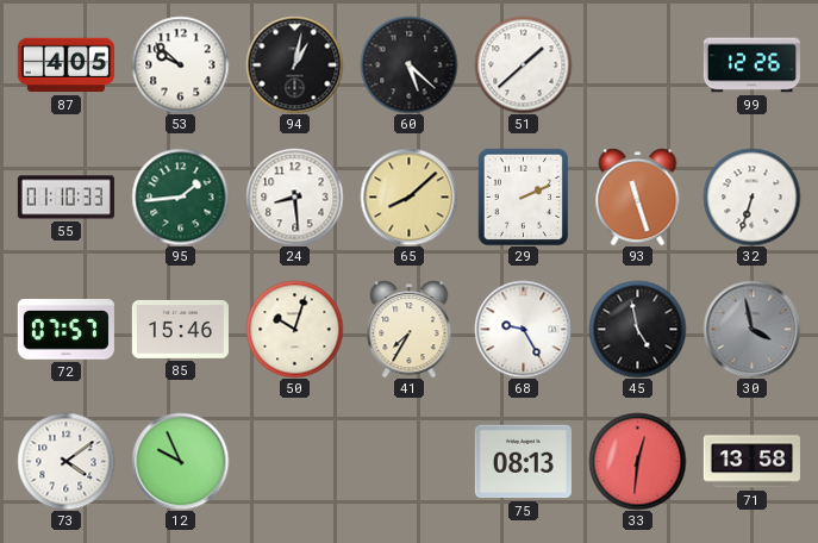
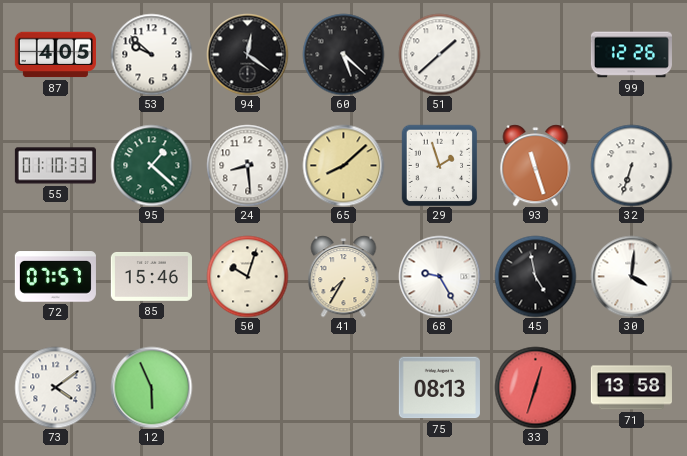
94: 1:02 -> 12:21
95: 1:44 -> 1:22
29: 2:11 -> 1:57
30: 3:58 -> 4:01
30 dial: grey -> white
12: 9:56 -> 5:56
33: 12:31 -> 12:33
